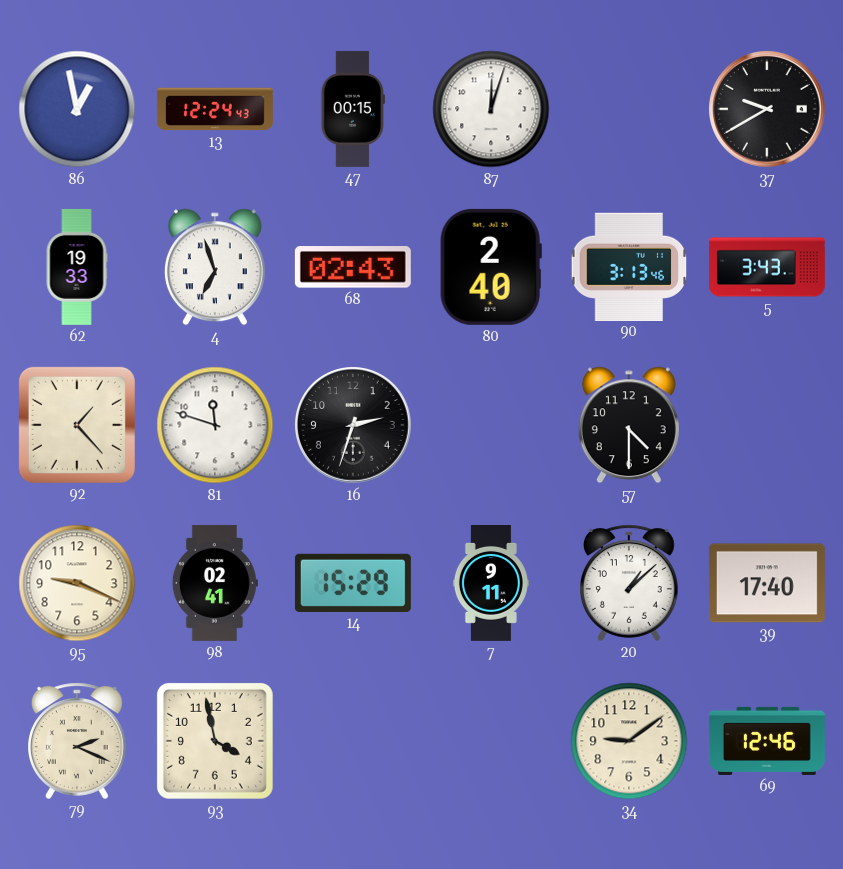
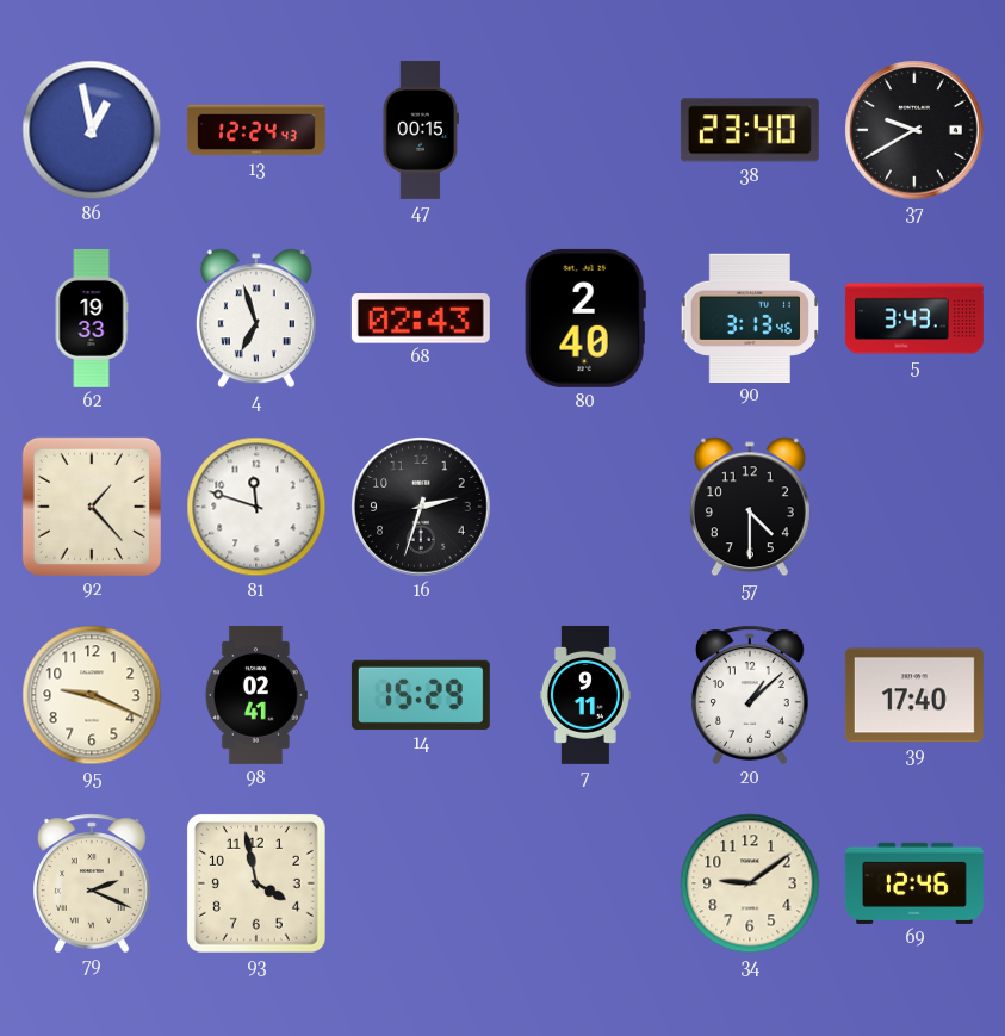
87: 12:03 -> none
38: none -> 23:40
